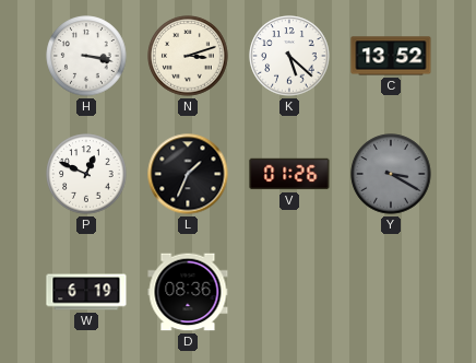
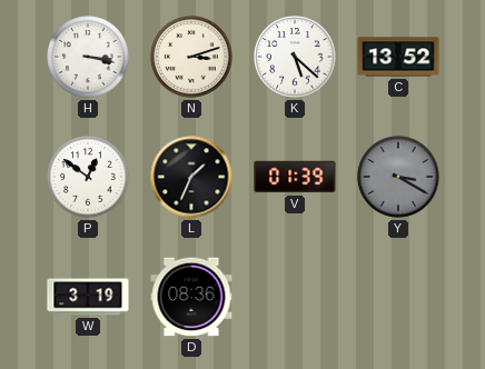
P: 12:49 -> 12:51
V: 01:26 -> 01:39
W: 6:19 -> 3:19
